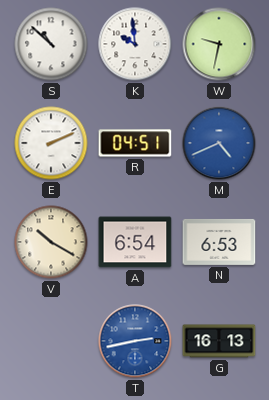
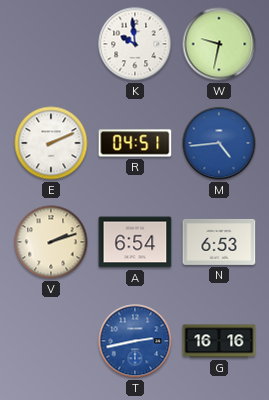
S: 10:52 -> none
M: 4:41 -> 4:44
V: 10:20 -> 2:12
G: 16:13 -> 16:16
